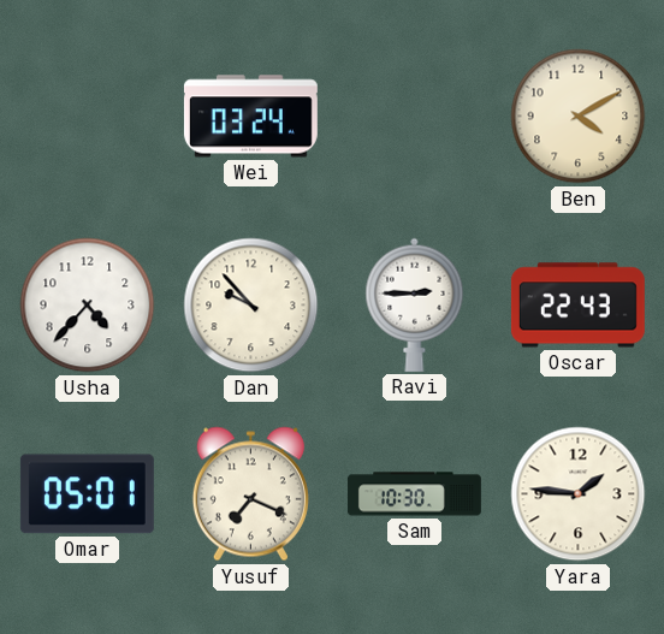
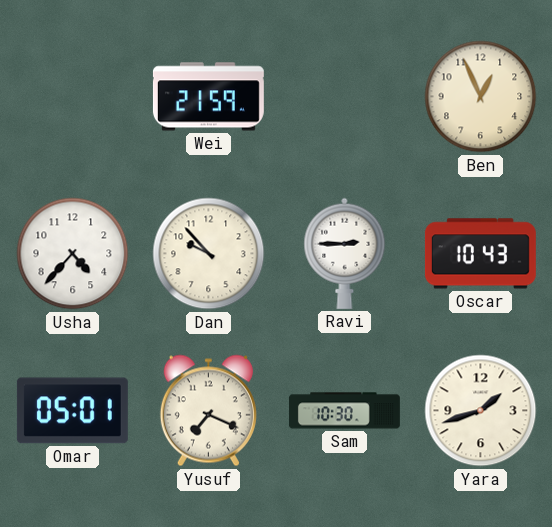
Wei: 03:24 -> 21:59
Ben: 4:10 -> 12:56
Oscar: 22:43 -> 10:43
Yara: 1:46 -> 1:42
